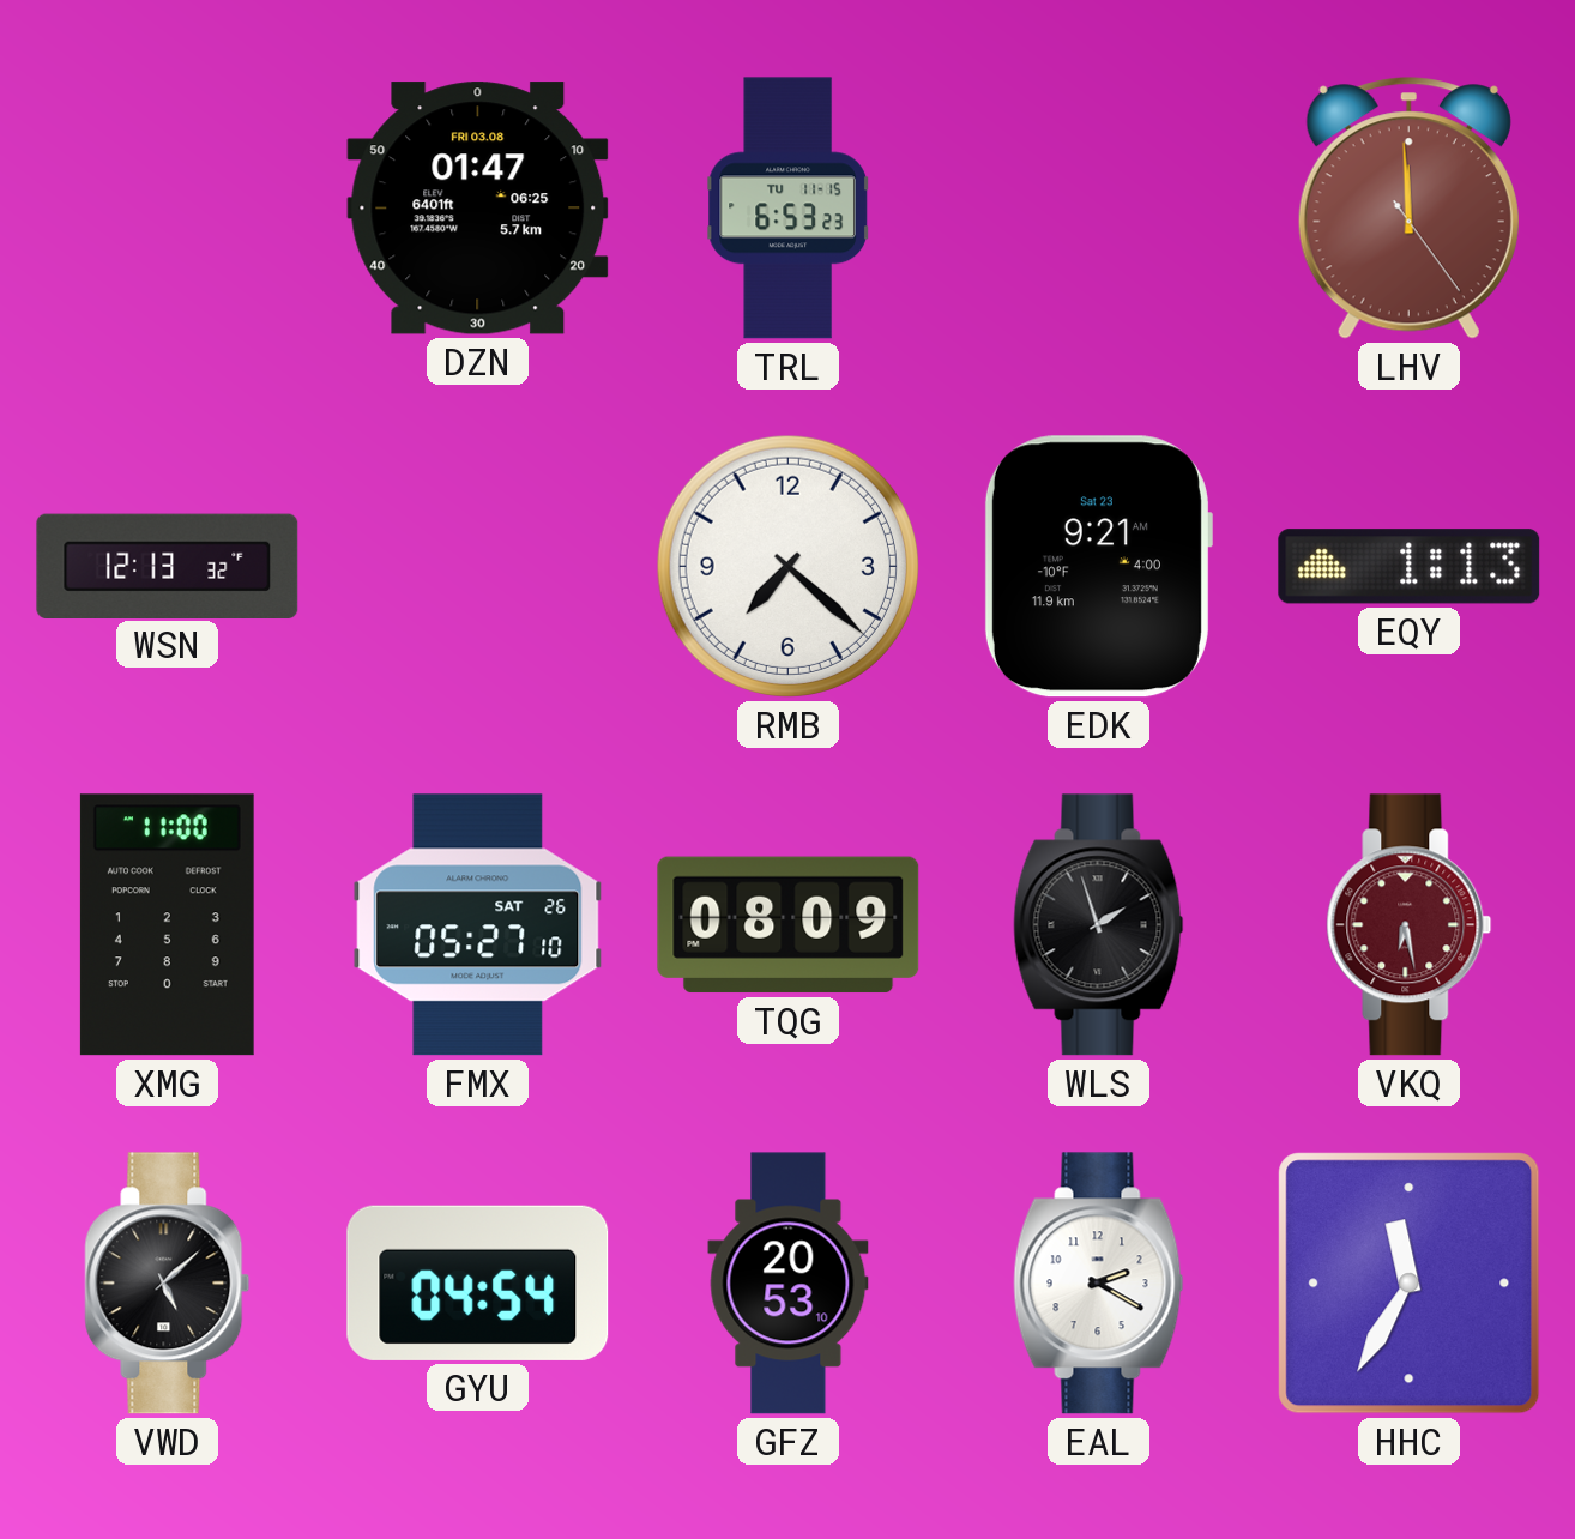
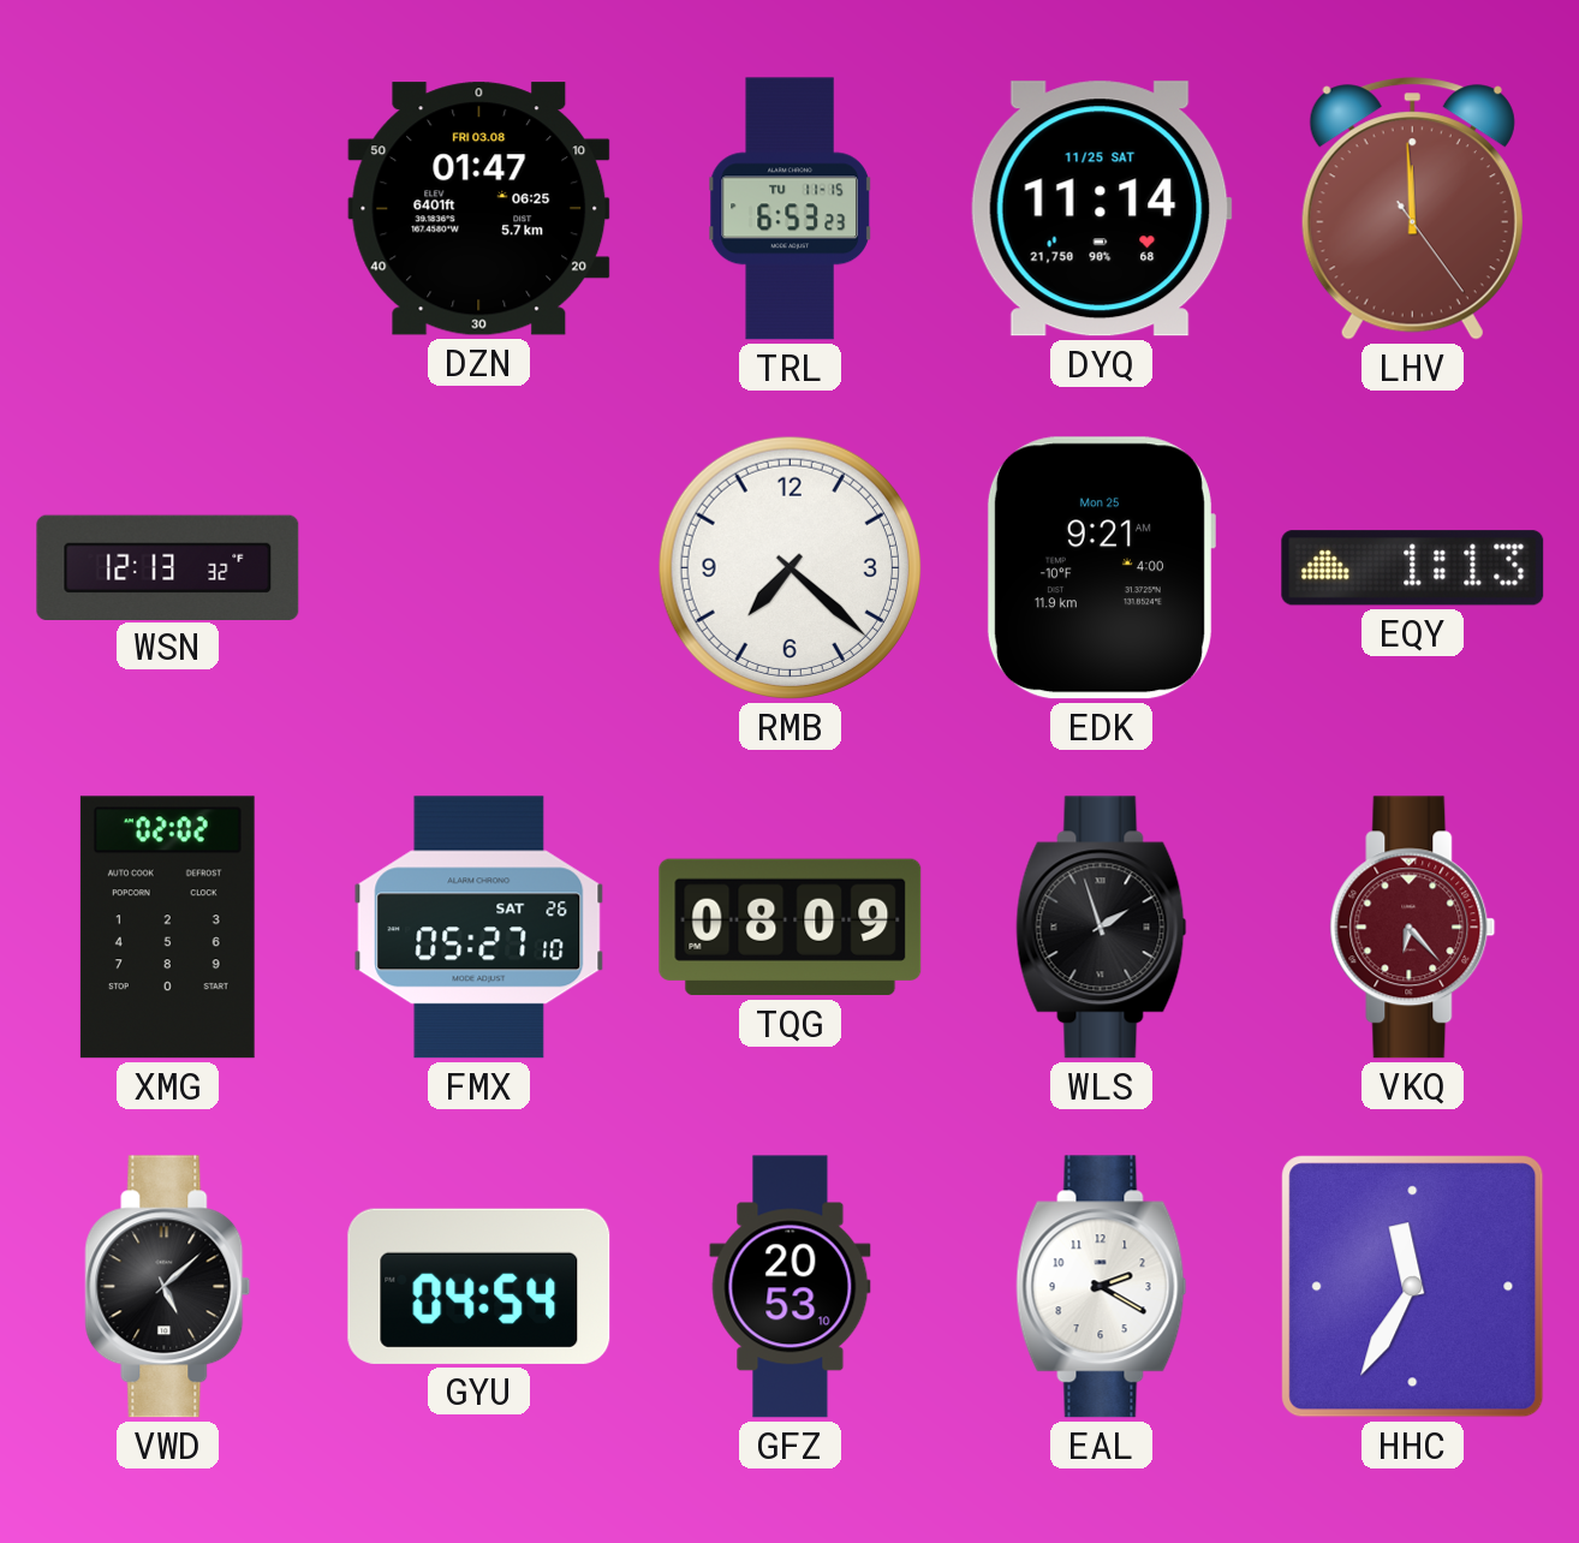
DYQ: none -> 11:14
EDK date: Sat 23 -> Mon 25
XMG: 11:00 -> 02:02
VKQ: 6:28 -> 6:23
